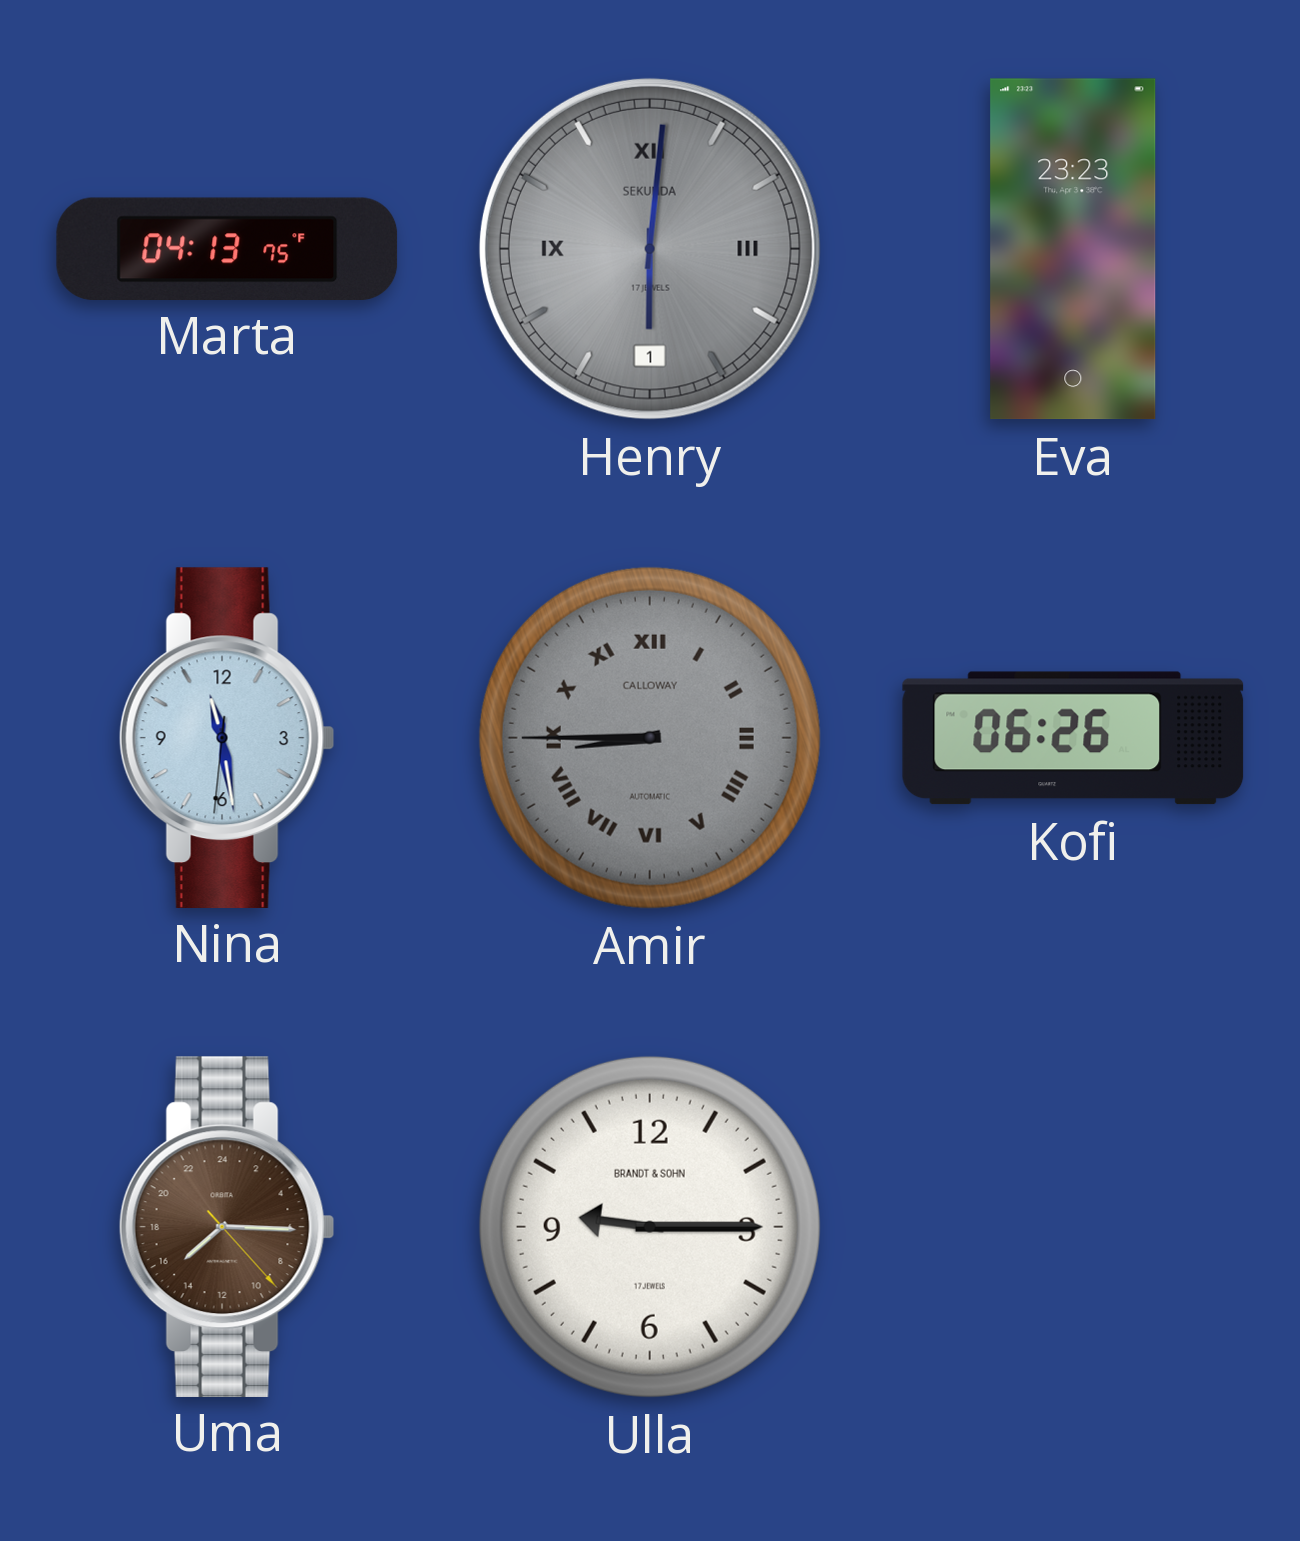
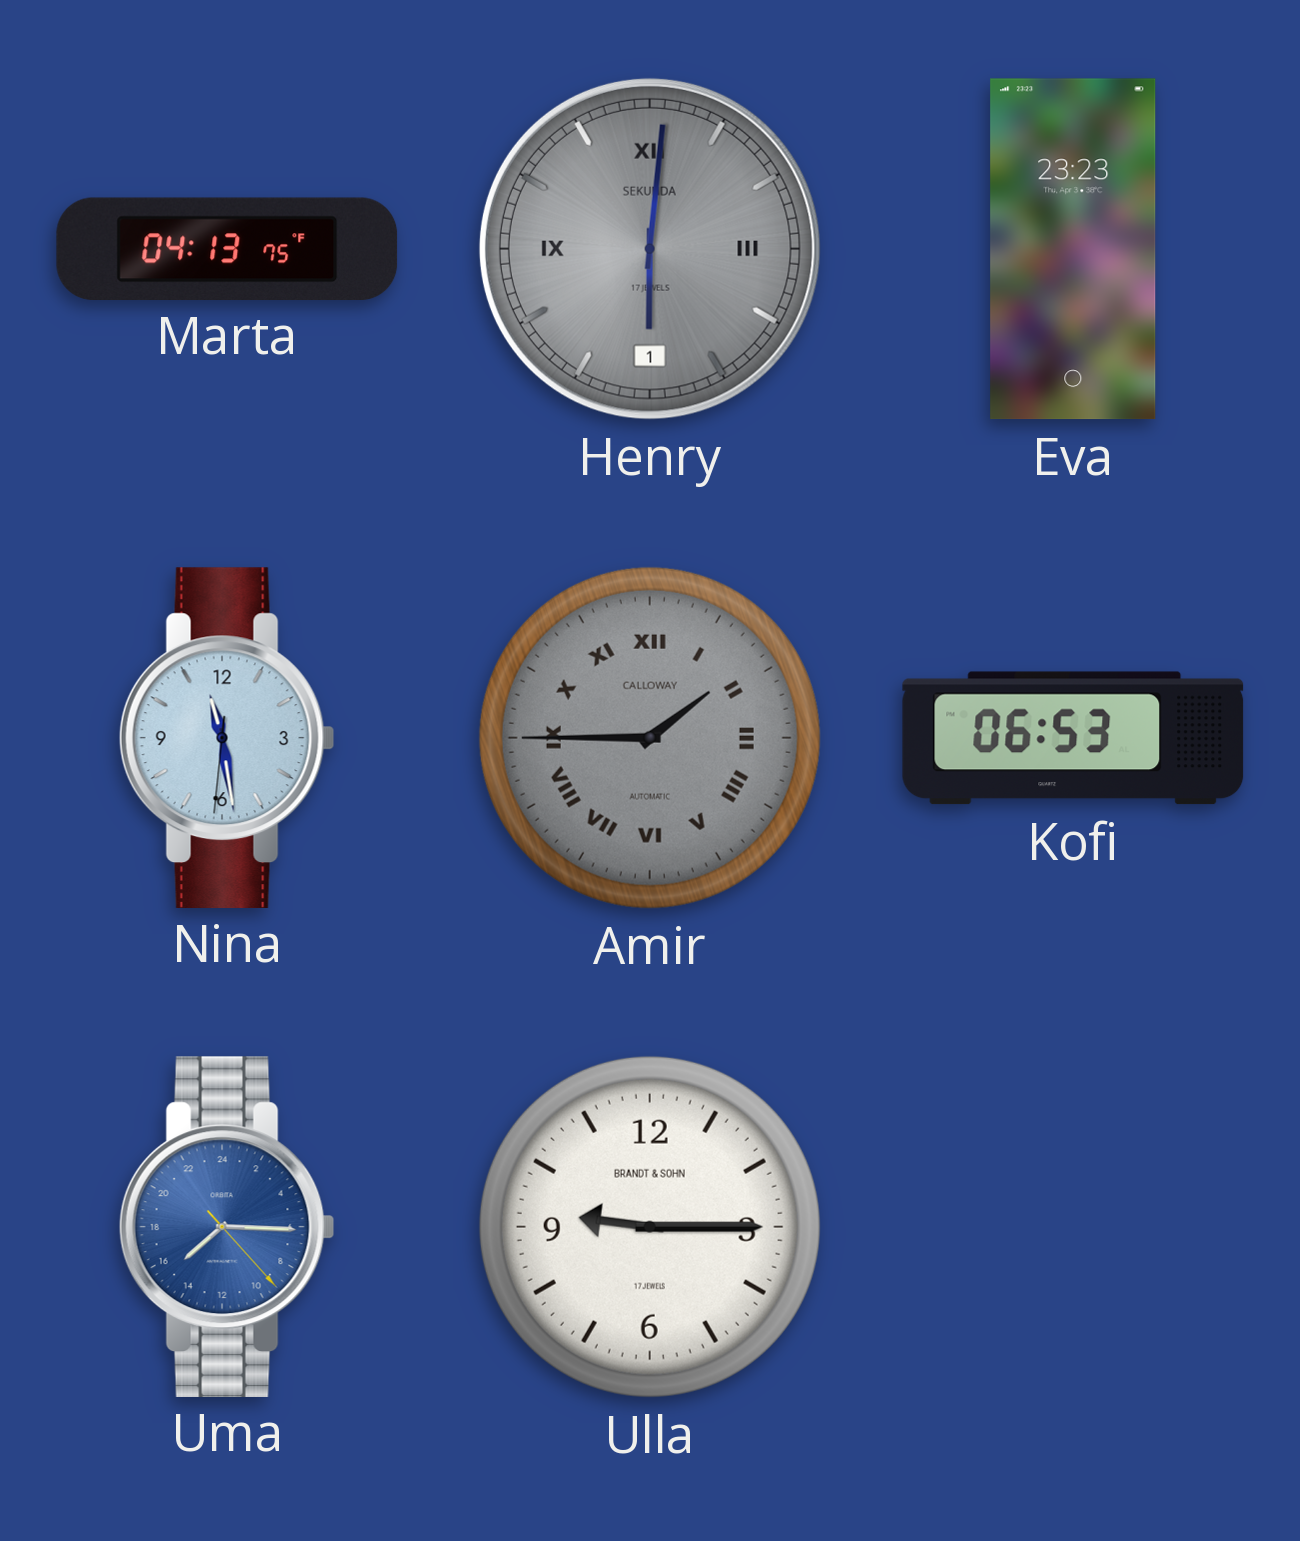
Amir: 8:45 -> 1:45
Kofi: 06:26 -> 06:53
Uma dial: brown -> blue
